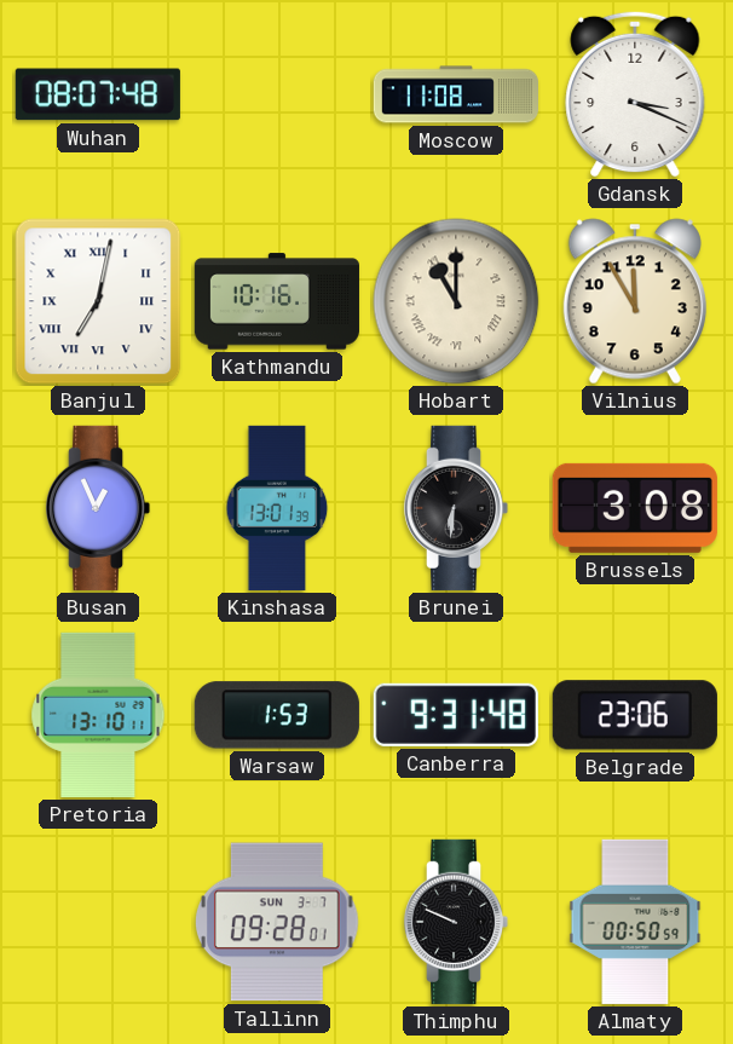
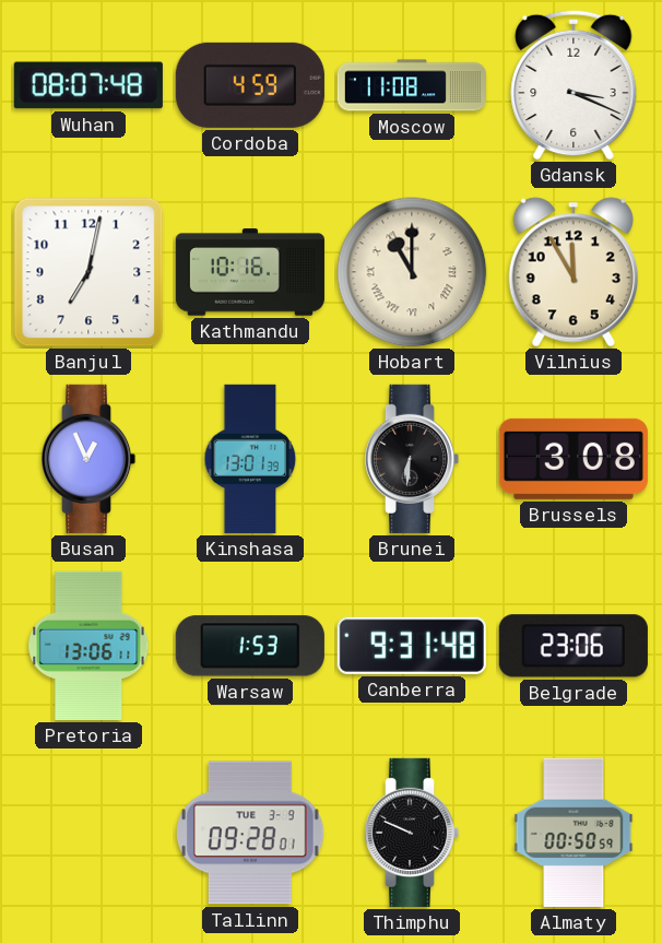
Cordoba: none -> 4:59
Banjul numerals: Roman -> Arabic
Pretoria: 13:10 -> 13:06
Tallinn date: SUN 3-7 -> TUE 3-9
